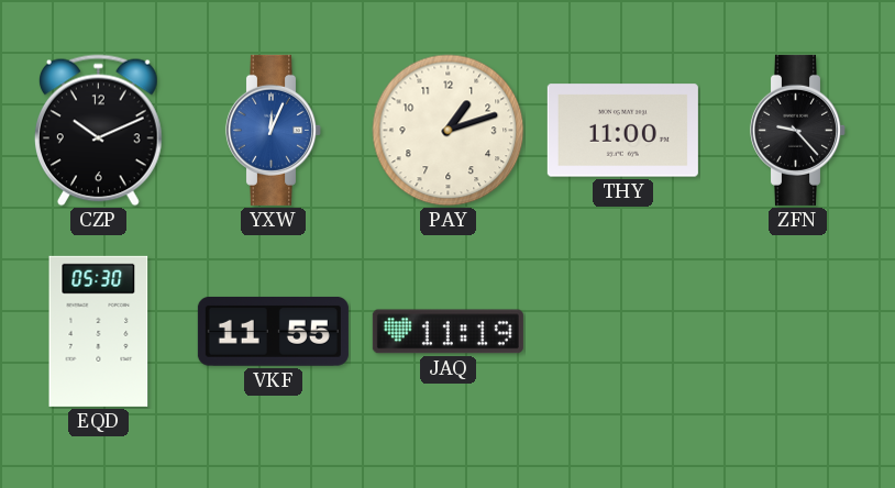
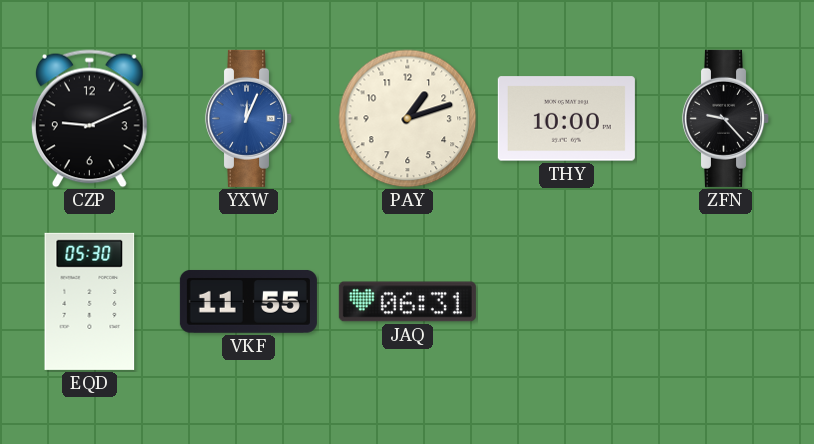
CZP: 10:11 -> 9:11
THY: 11:00 -> 10:00
JAQ: 11:19 -> 06:31
